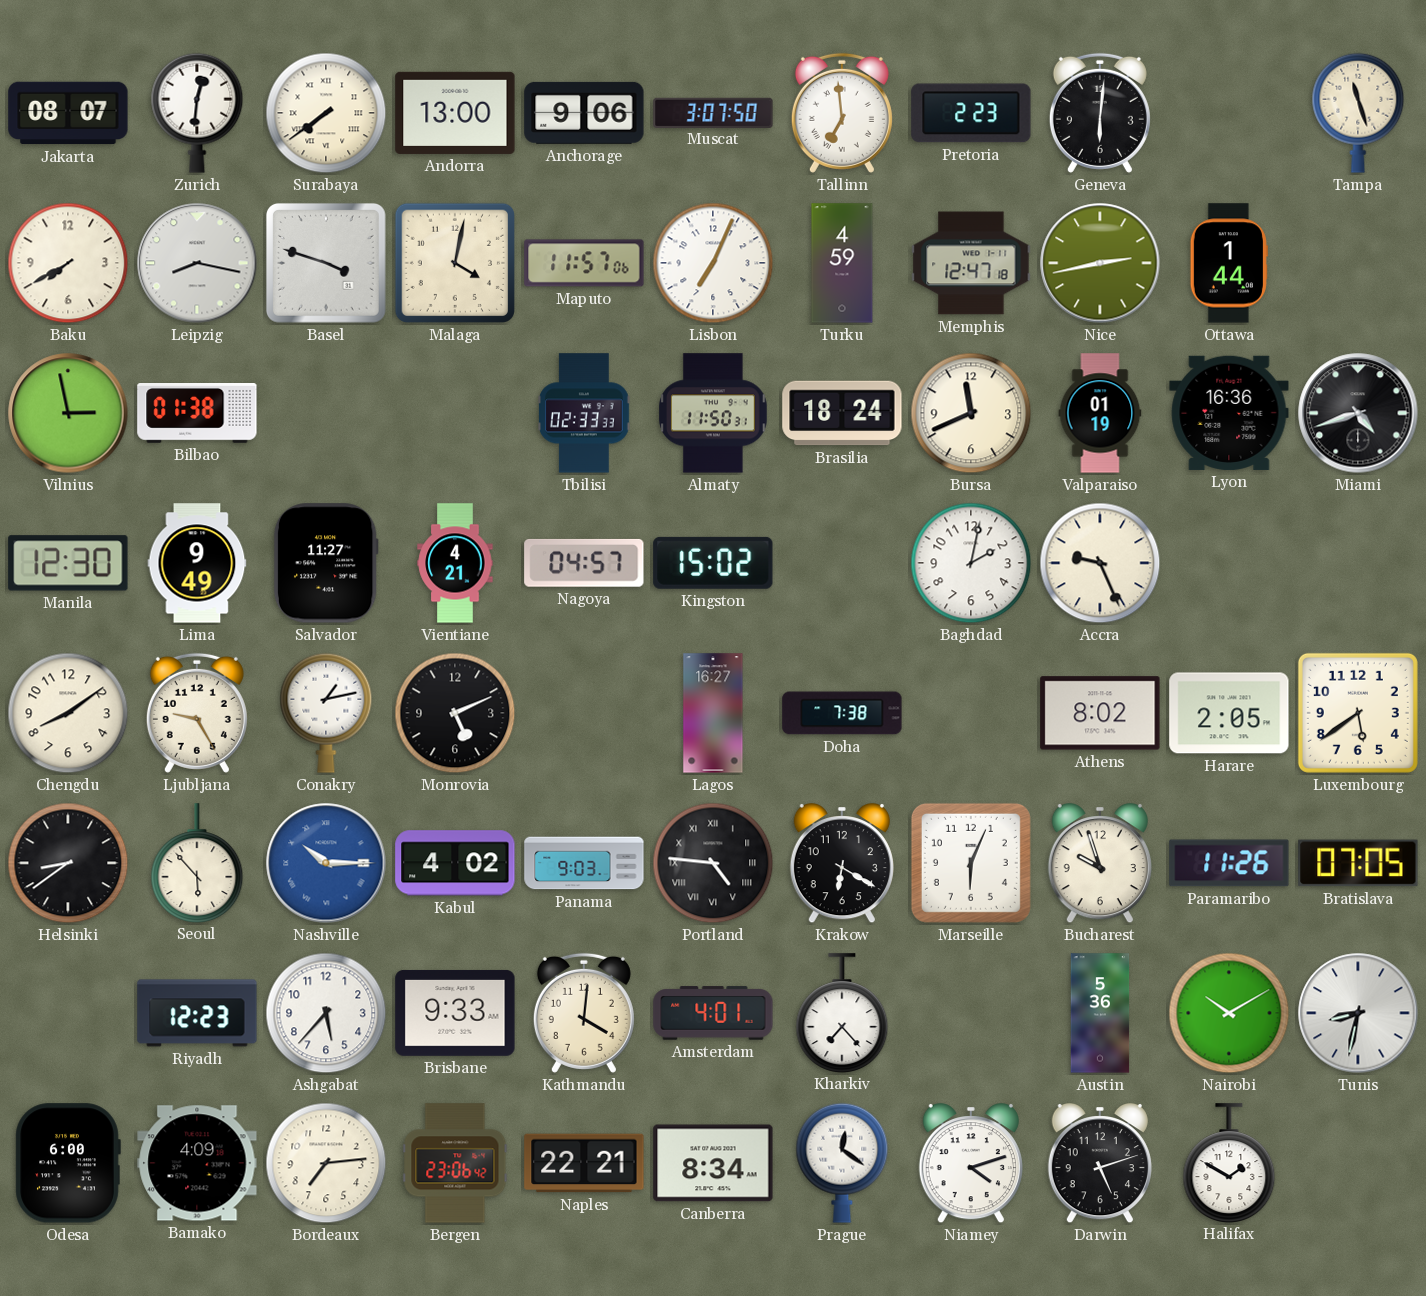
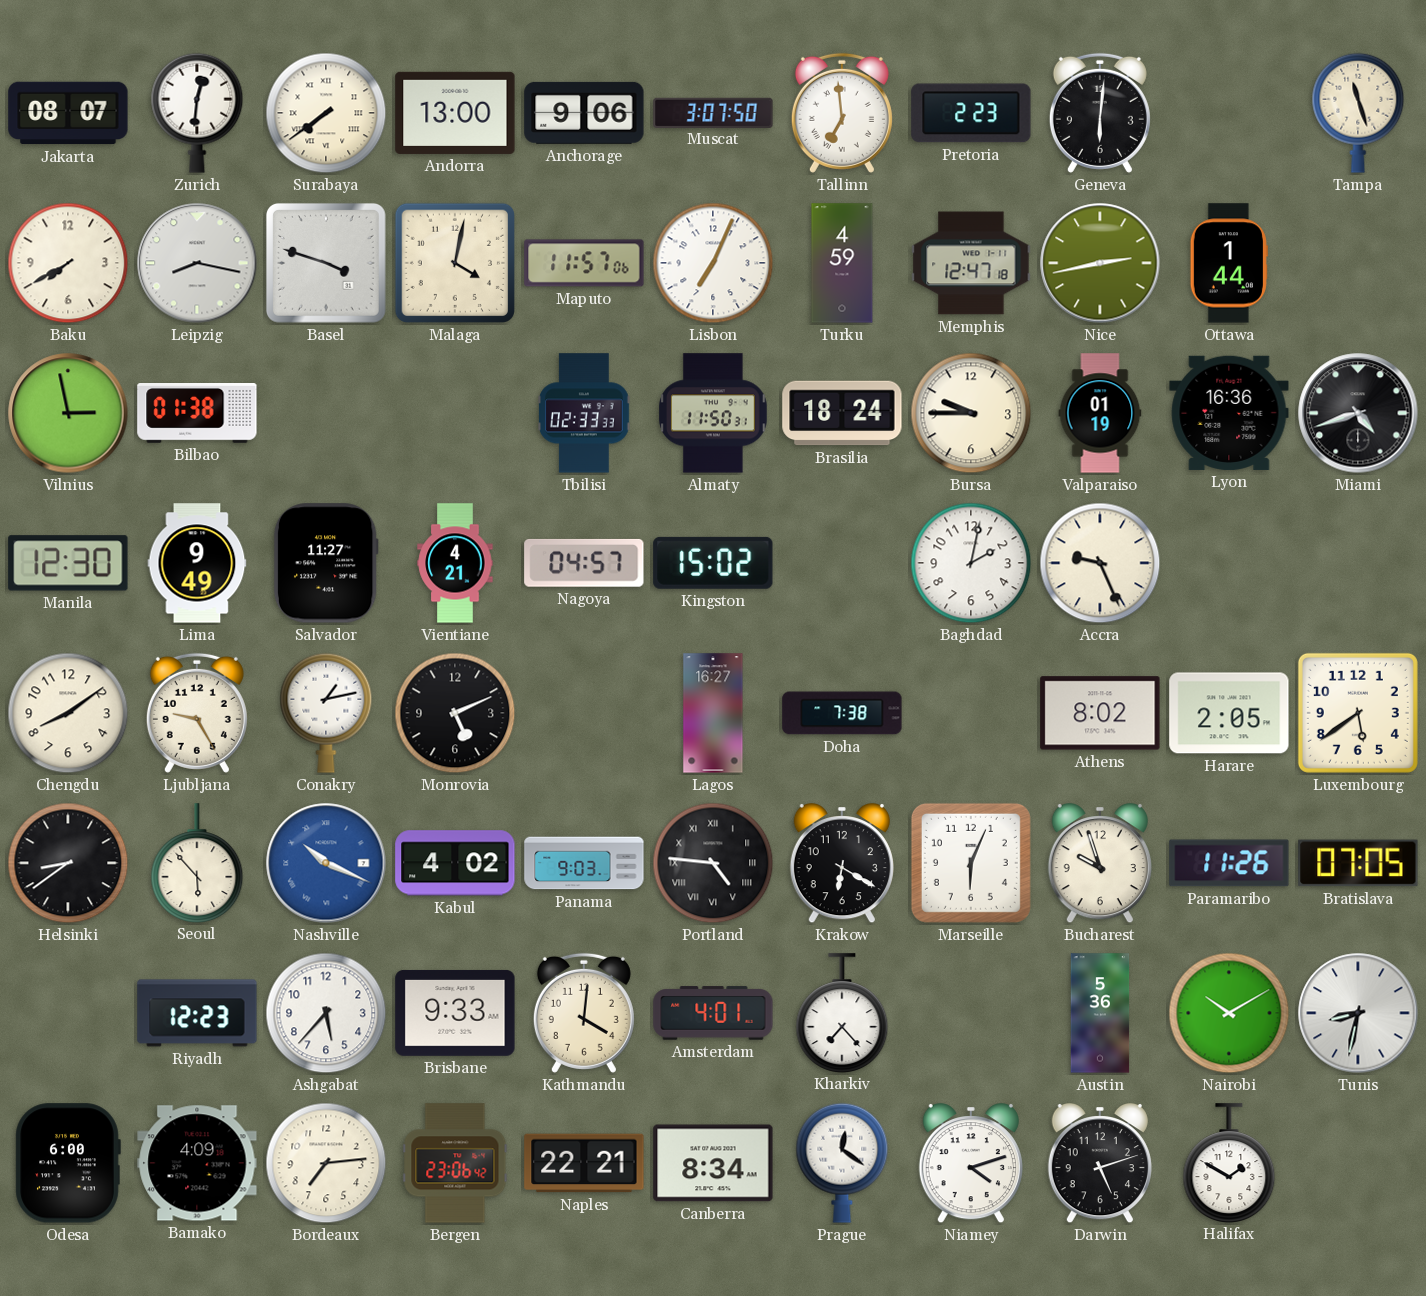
Bursa: 11:41 -> 9:45
Nashville: 10:15 -> 10:19
